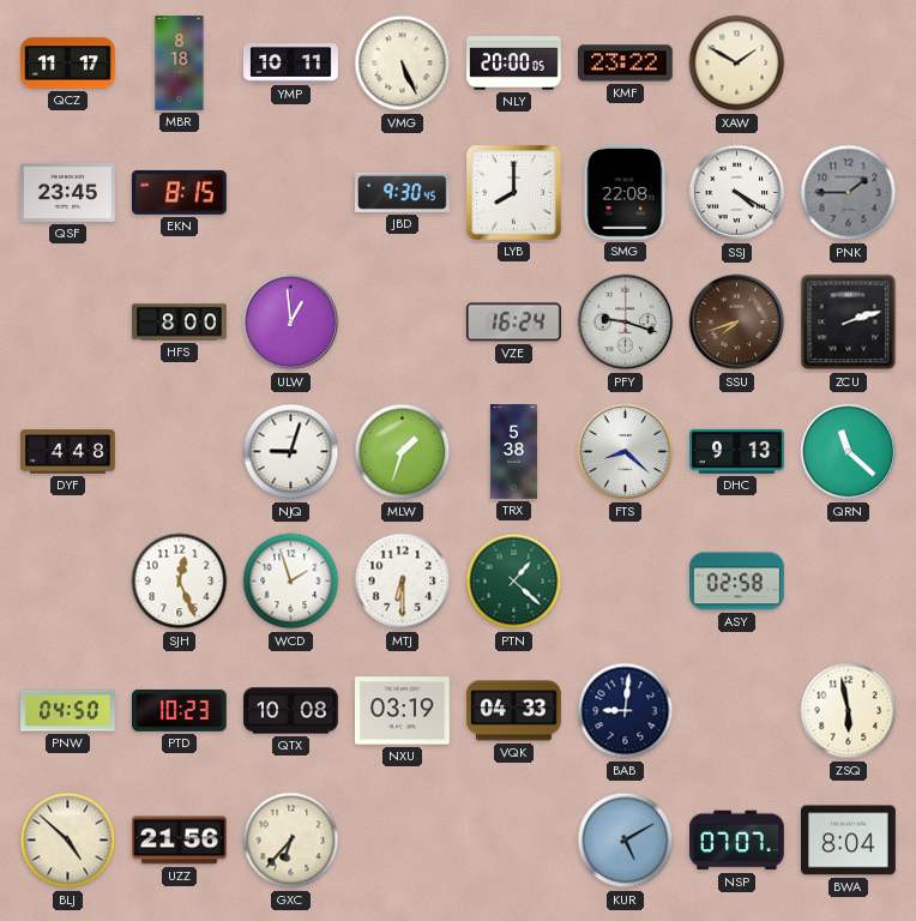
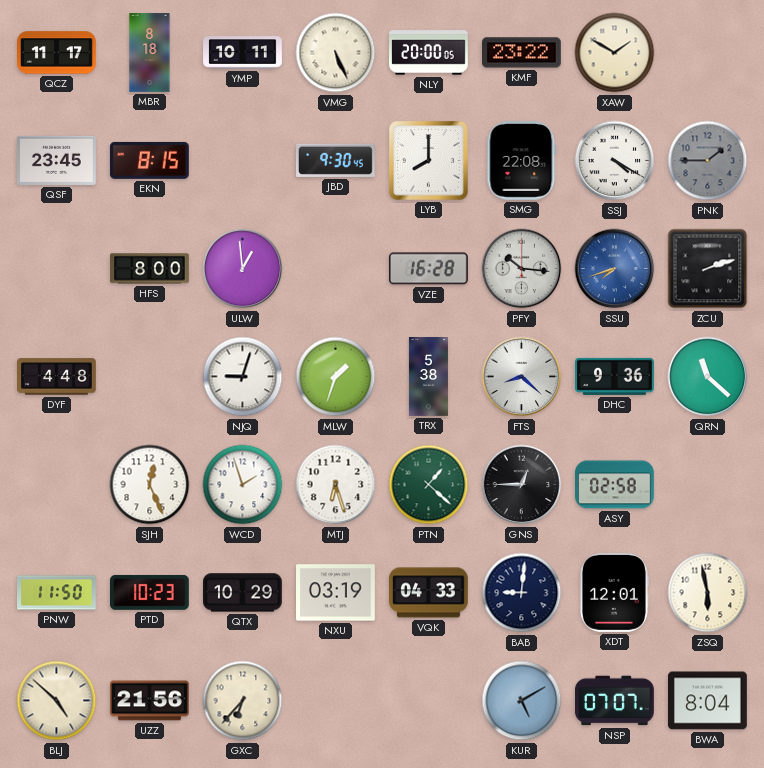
VZE: 16:24 -> 16:28
PFY: 9:18 -> 10:16
SSU dial: brown -> blue
DHC: 9:13 -> 9:36
MTJ: 6:30 -> 6:27
GNS: none -> 12:45
PNW: 04:50 -> 11:50
QTX: 10:08 -> 10:29
XDT: none -> 12:01
